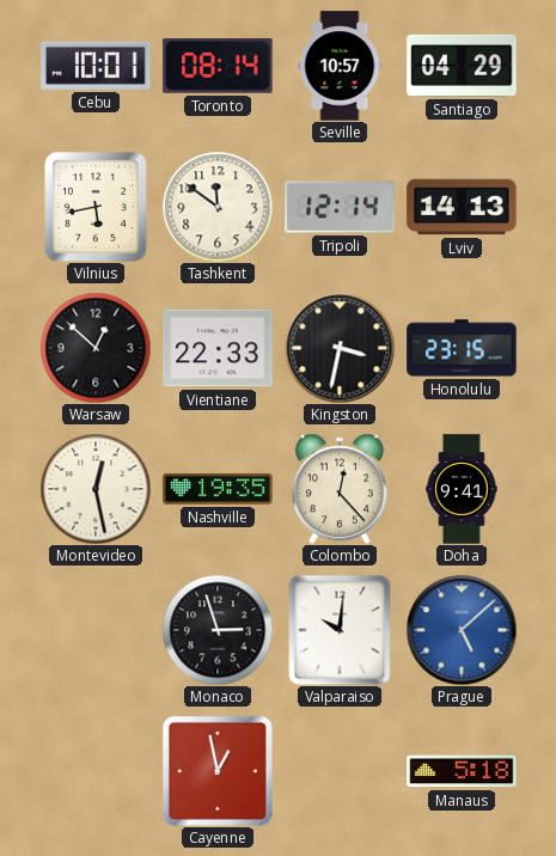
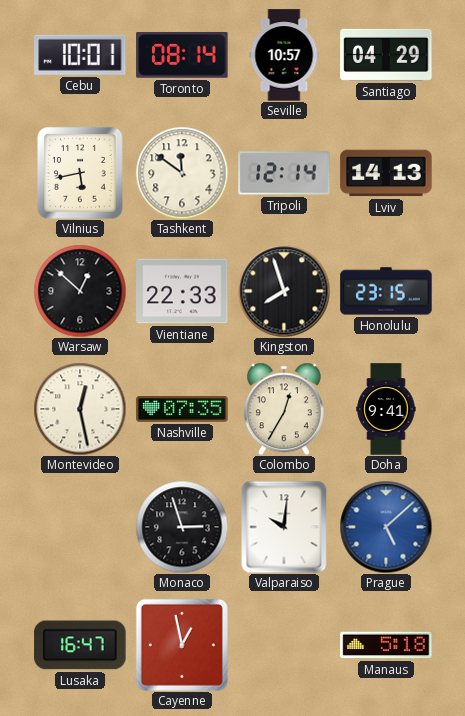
Kingston: 3:32 -> 7:57
Nashville: 19:35 -> 07:35
Colombo: 12:23 -> 12:35
Lusaka: none -> 16:47
